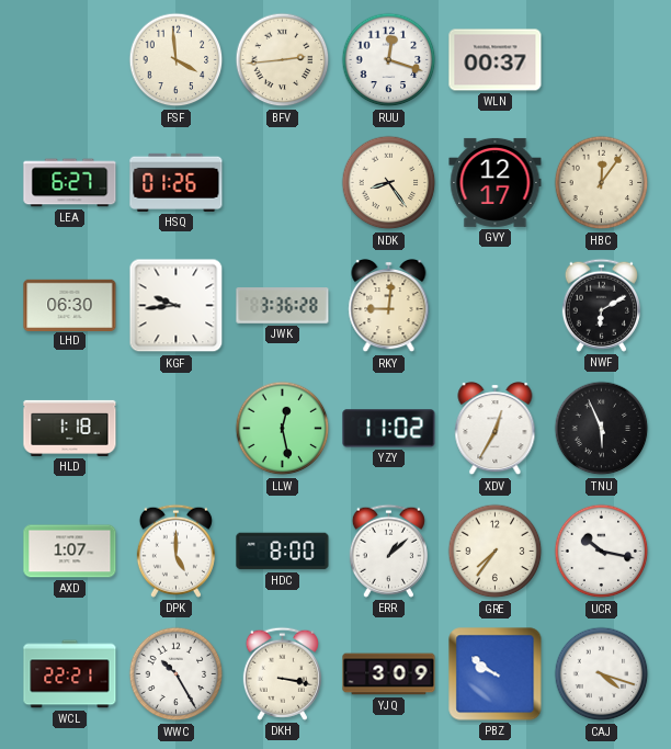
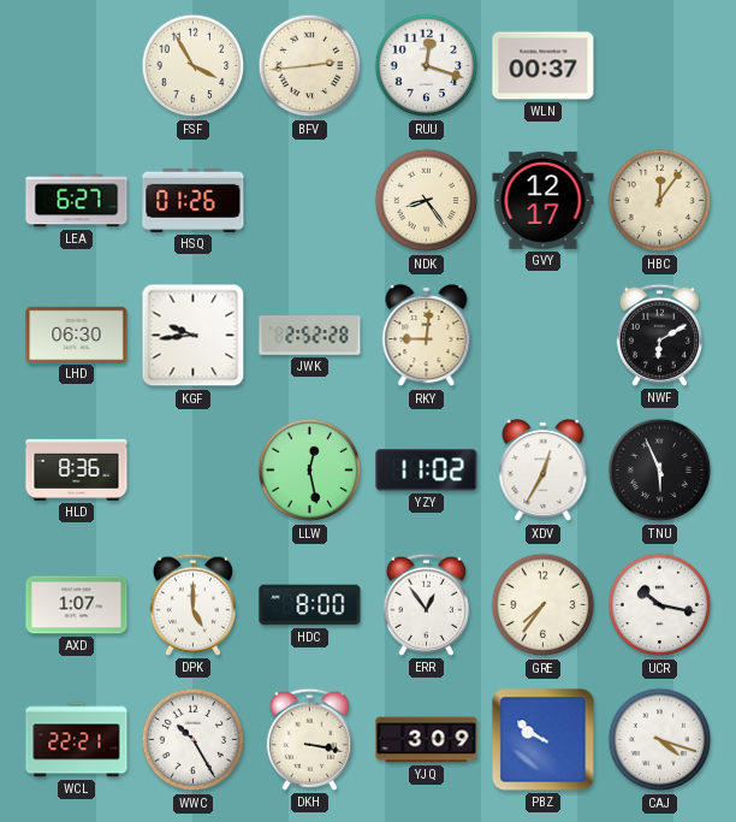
FSF: 3:59 -> 3:55
JWK: 3:36 -> 2:52
HLD: 1:18 -> 8:36
ERR: 1:08 -> 12:54
